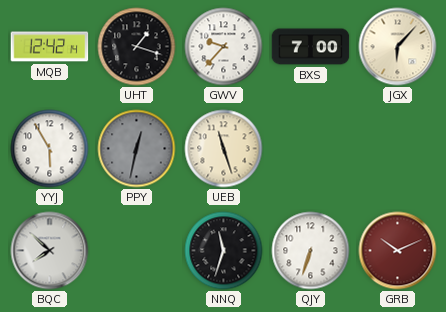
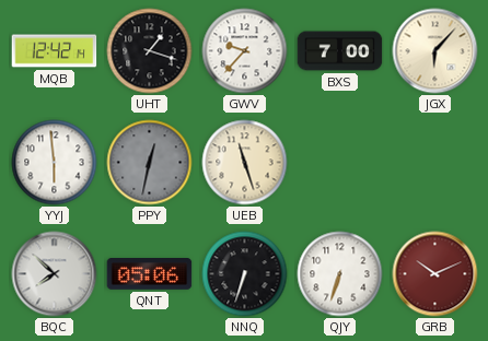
YYJ: 5:55 -> 5:59
QNT: none -> 05:06
NNQ: 11:33 -> 6:33
